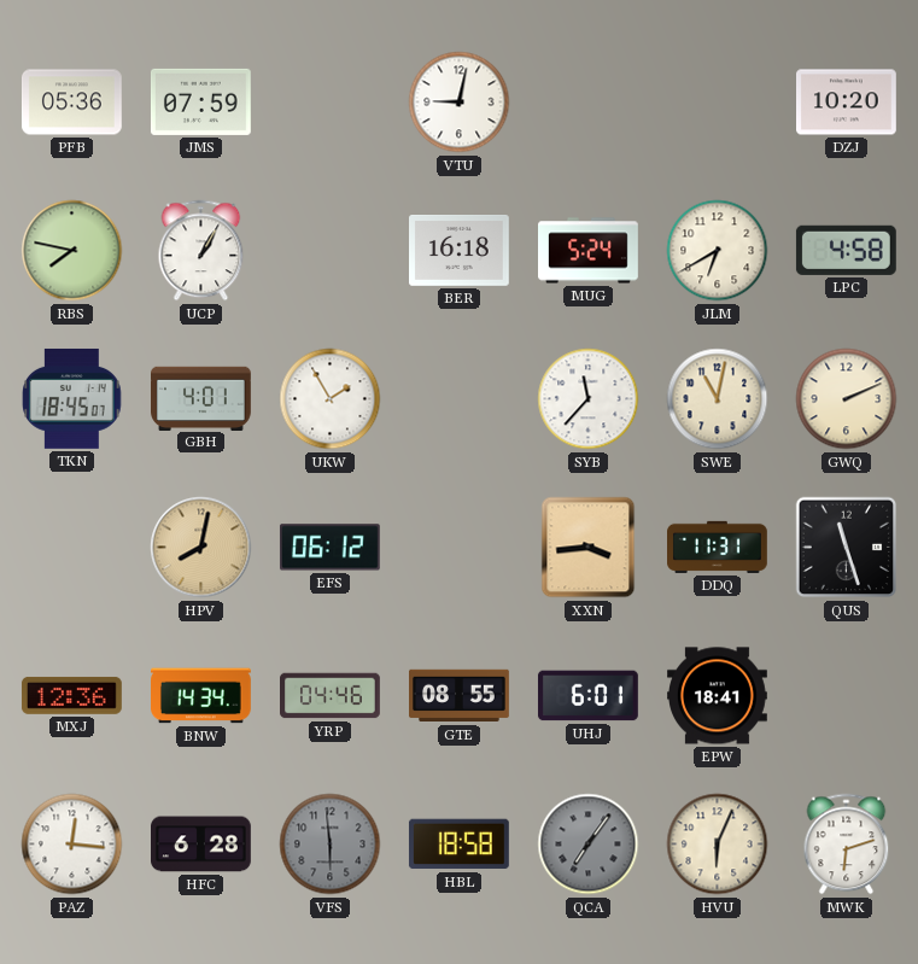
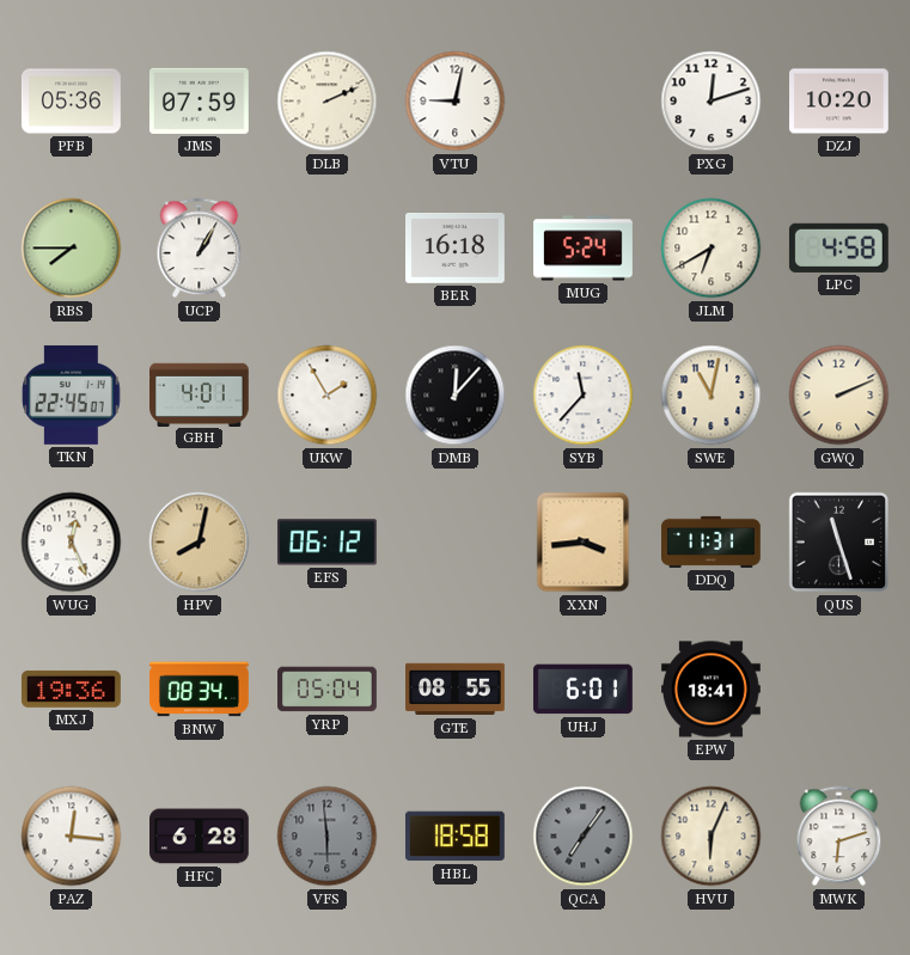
DLB: none -> 2:11
PXG: none -> 12:12
RBS: 7:47 -> 7:45
TKN: 18:45 -> 22:45
DMB: none -> 12:07
WUG: none -> 12:26
MXJ: 12:36 -> 19:36
BNW: 14:34 -> 08:34
YRP: 04:46 -> 05:04
